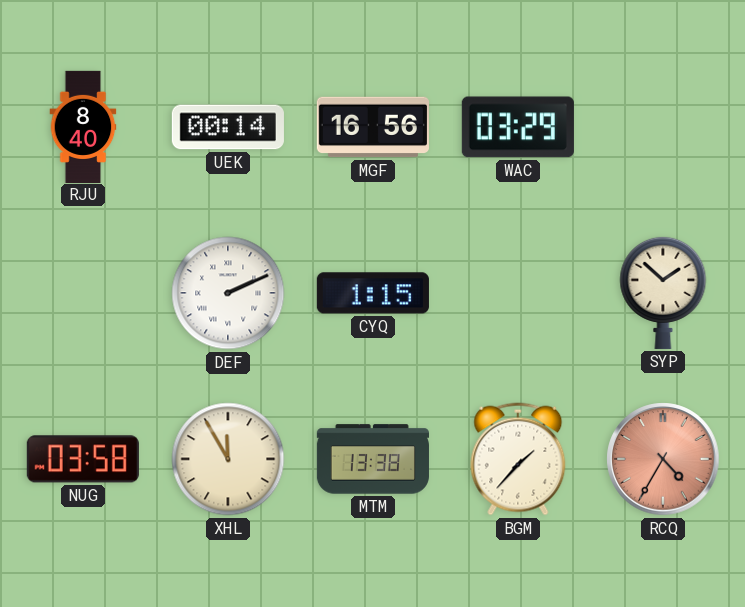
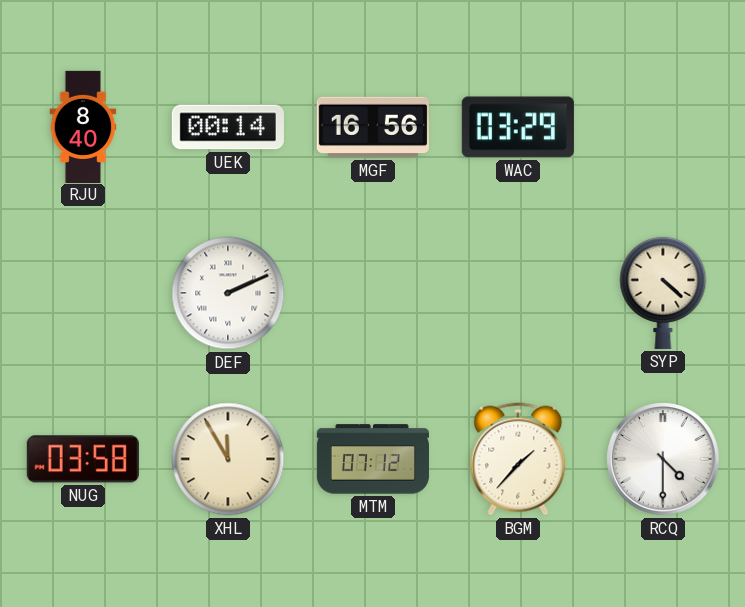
CYQ: 1:15 -> none
SYP: 1:52 -> 4:22
MTM: 13:38 -> 07:12
RCQ: 4:35 -> 4:30
RCQ dial: salmon -> white
